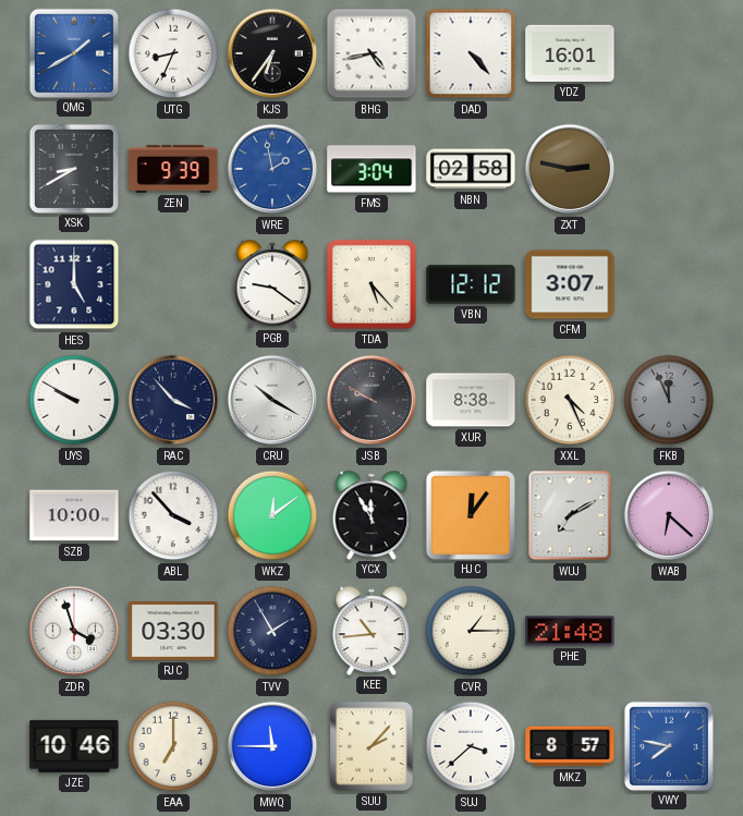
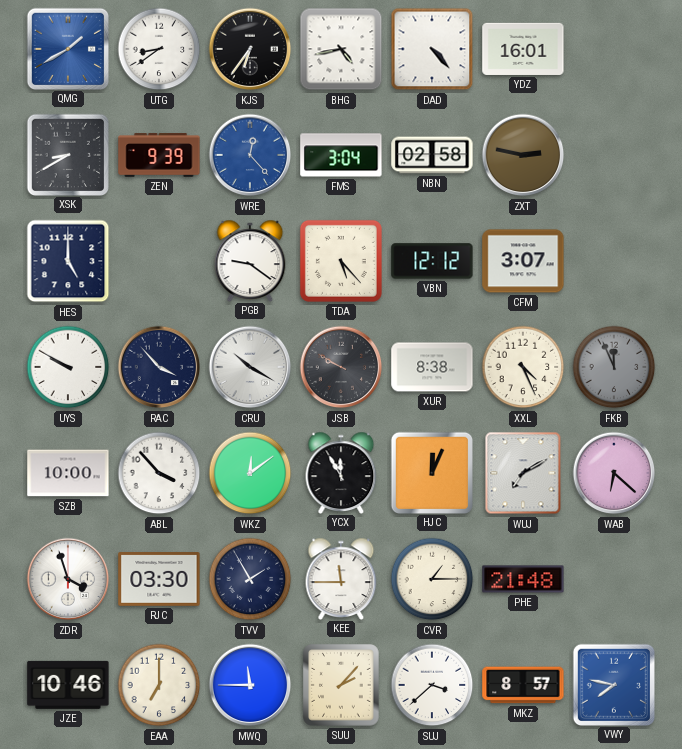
UTG: 8:34 -> 8:39
WRE: 1:58 -> 12:23
HJC: 12:06 -> 12:04
KEE: 10:44 -> 11:45
